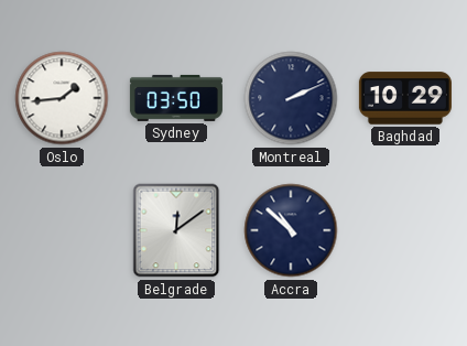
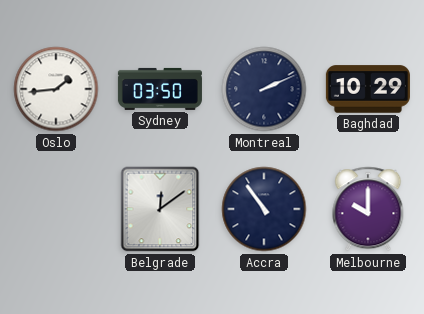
Accra: 10:52 -> 10:54
Melbourne: none -> 10:00
